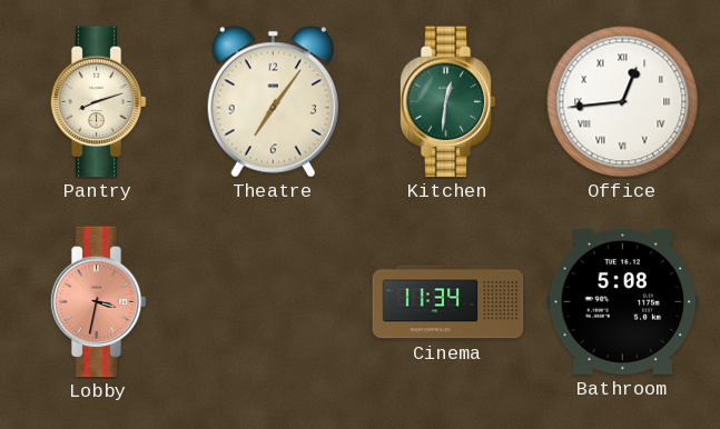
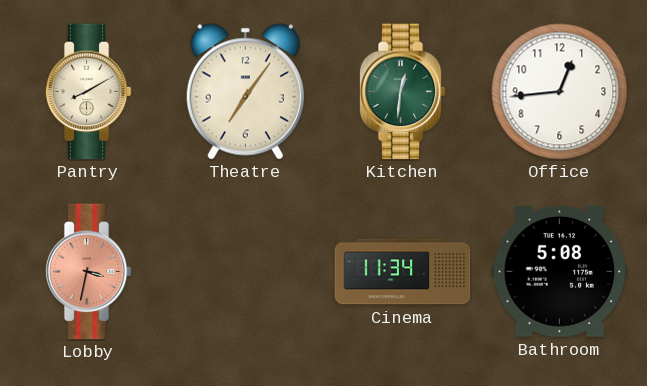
Pantry: 8:12 -> 8:10
Office numerals: Roman -> Arabic
